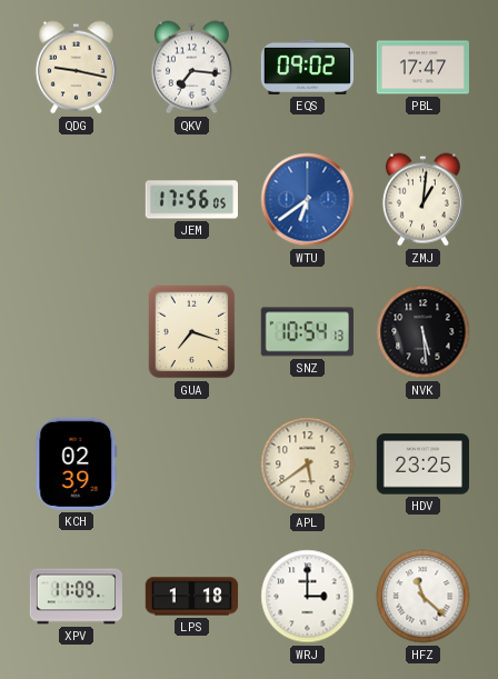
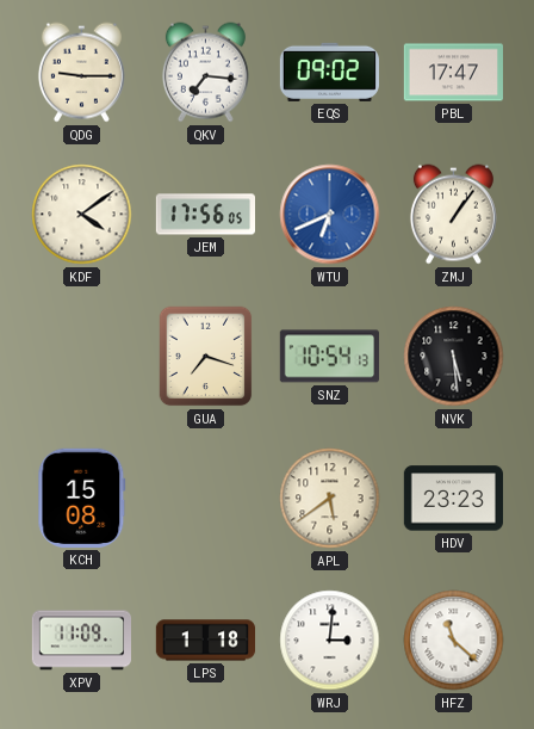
QDG: 9:17 -> 9:15
KDF: none -> 4:09
WTU: 6:39 -> 6:41
ZMJ: 1:01 -> 1:06
KCH: 02:39 -> 15:08
HDV: 23:25 -> 23:23
WRJ: 3:00 -> 3:01
